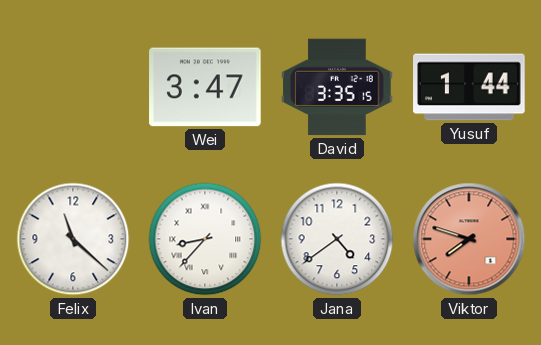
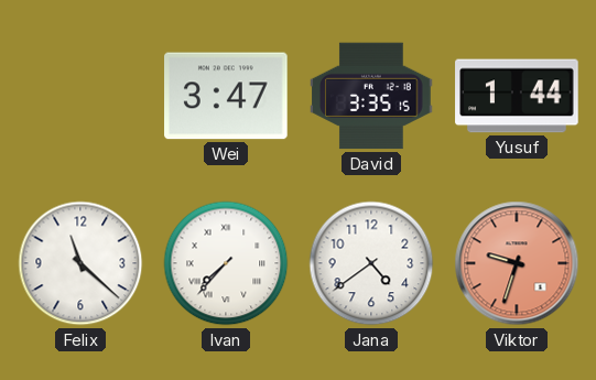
Ivan: 8:37 -> 7:37
Viktor: 7:48 -> 9:33
